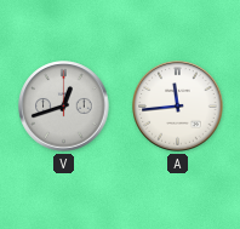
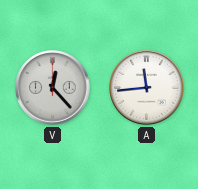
V: 12:42 -> 12:23
